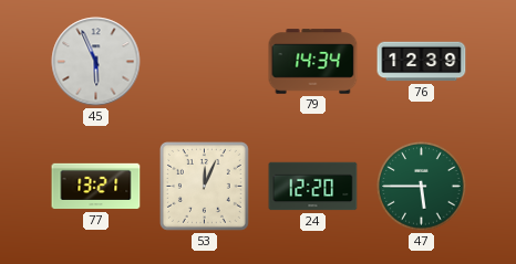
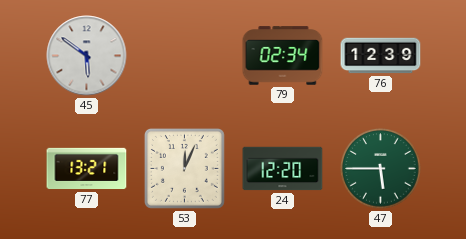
45: 5:56 -> 5:51
79: 14:34 -> 02:34
